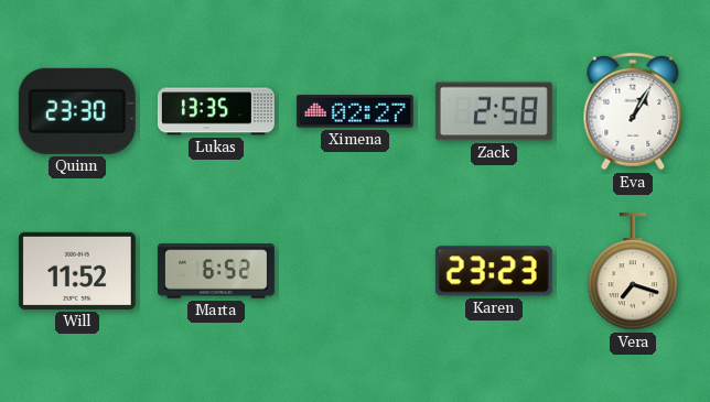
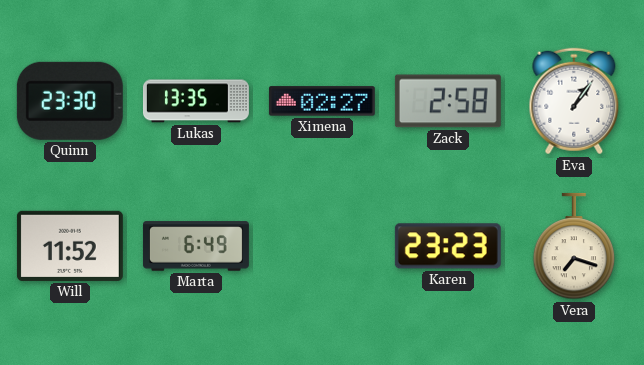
Eva: 1:05 -> 1:06
Marta: 6:52 -> 6:49
